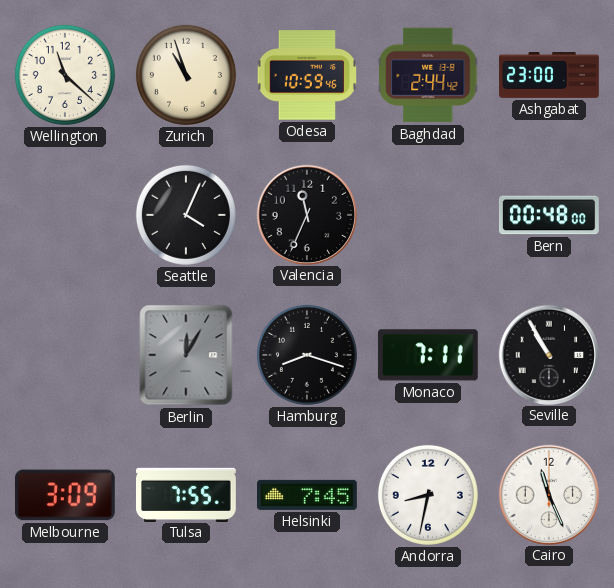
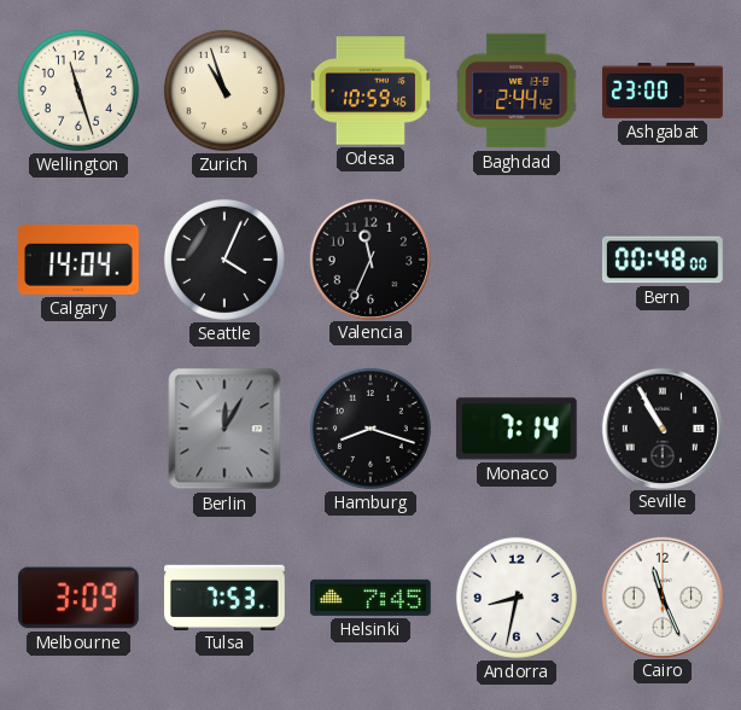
Wellington: 11:22 -> 11:27
Calgary: none -> 14:04
Monaco: 7:11 -> 7:14
Tulsa: 7:55 -> 7:53
